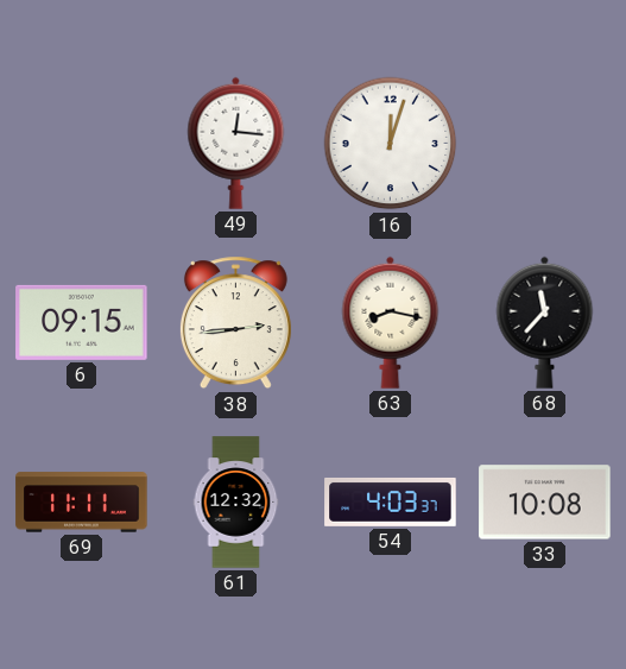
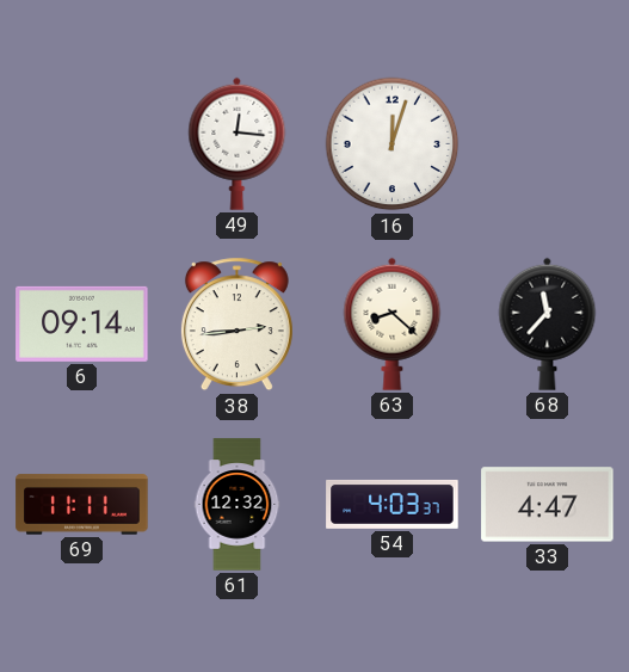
6: 09:15 -> 09:14
63: 8:17 -> 8:22
33: 10:08 -> 4:47
